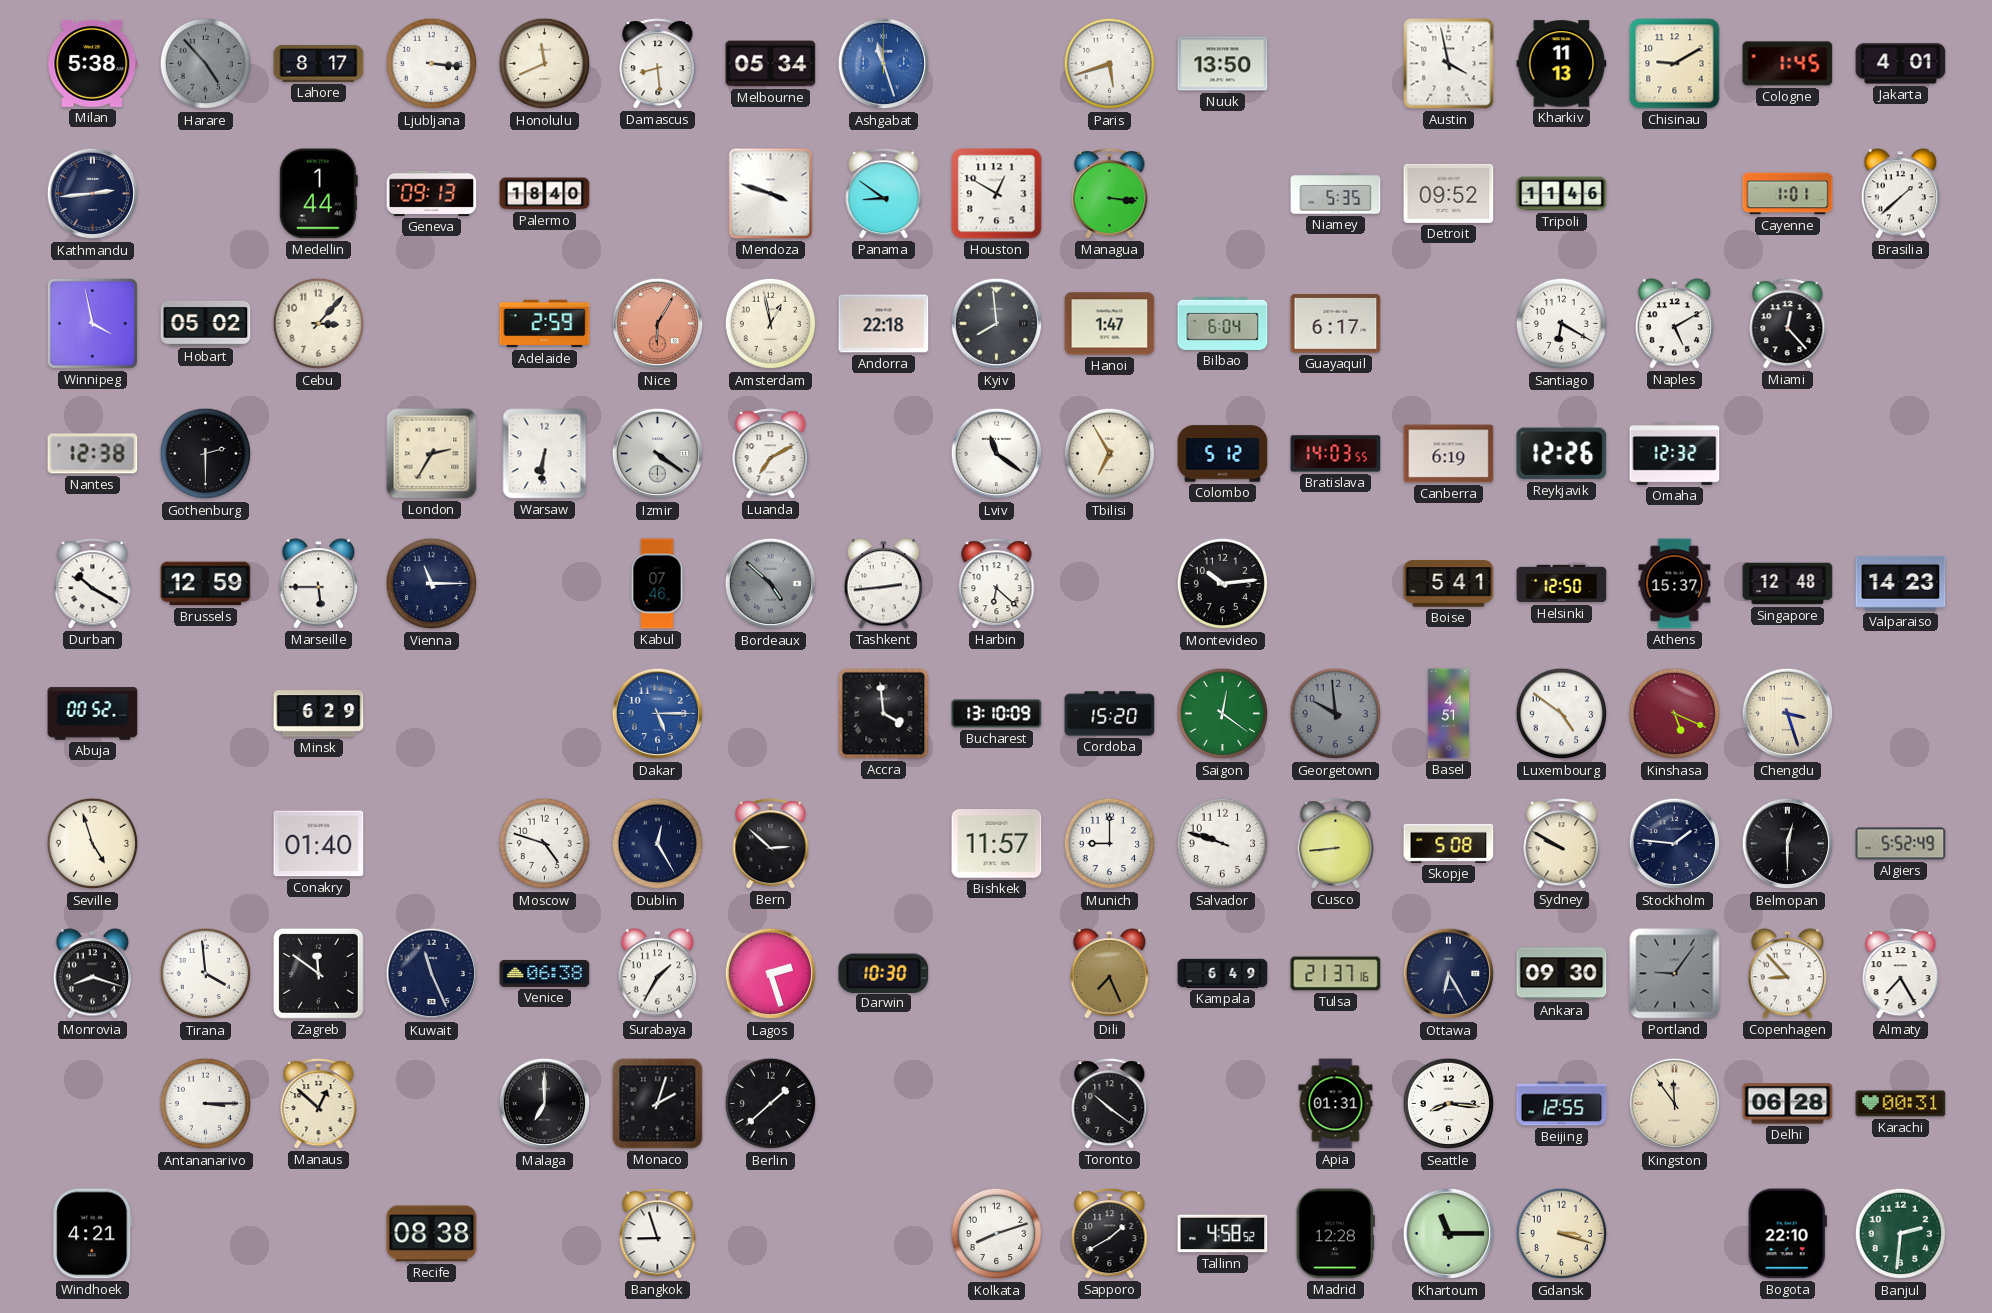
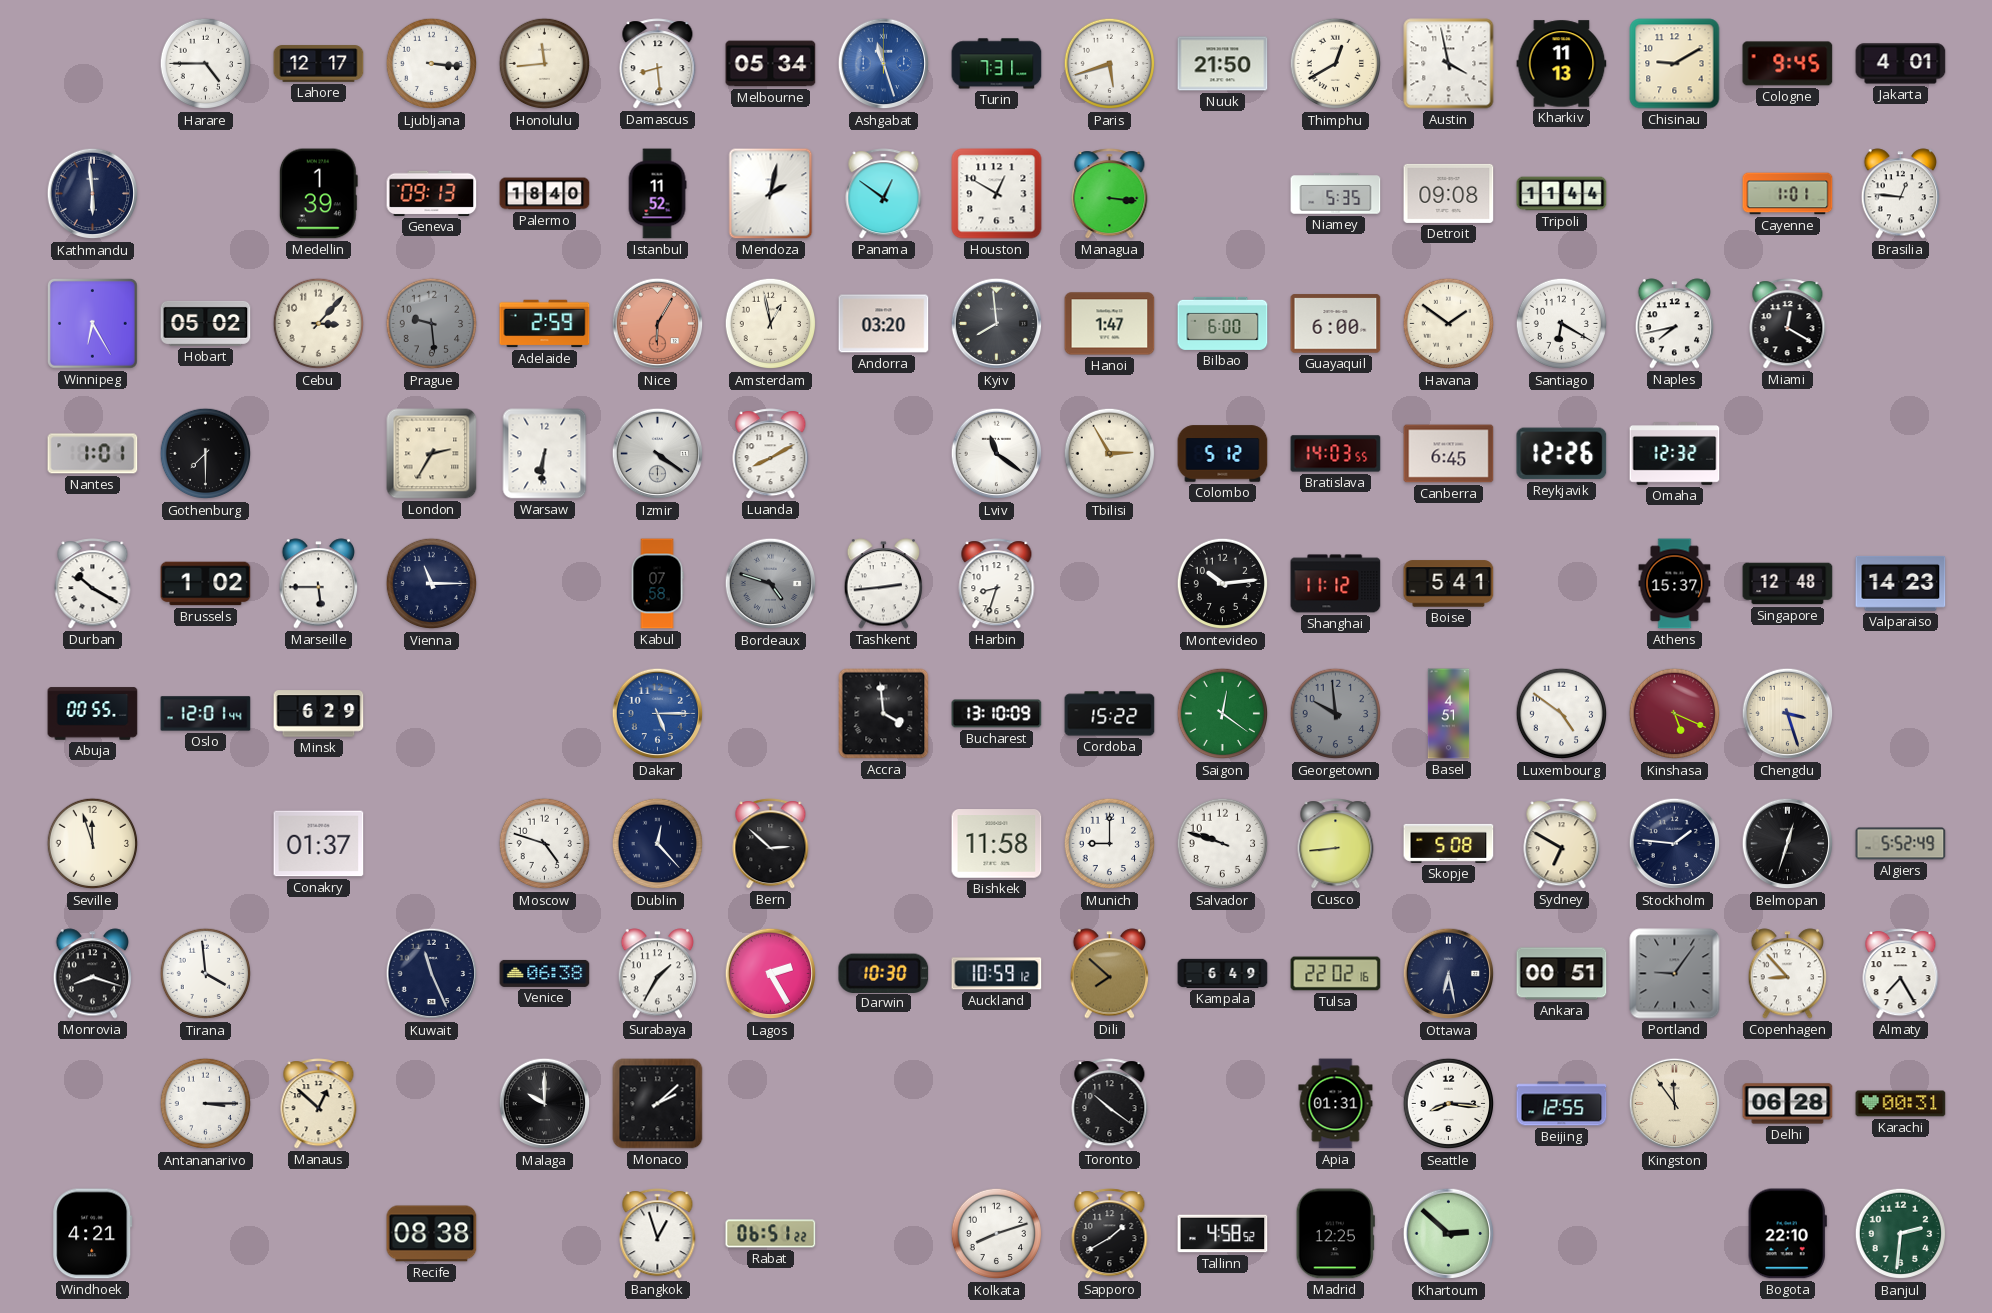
Milan: 5:38 -> none
Harare: 4:53 -> 4:45
Harare dial: grey -> white
Lahore: 8:17 -> 12:17
Honolulu: 11:41 -> 11:44
Turin: none -> 7:31
Nuuk: 13:50 -> 21:50
Thimphu: none -> 12:40
Cologne: 1:45 -> 9:45
Kathmandu: 2:44 -> 5:59
Medellin: 1:44 -> 1:39
Istanbul: none -> 11:52
Mendoza: 3:48 -> 2:02
Panama: 8:51 -> 12:51
Detroit: 09:52 -> 09:08
Tripoli: 11:46 -> 11:44
Brasilia: 1:38 -> 12:46
Winnipeg: 3:58 -> 6:25
Prague: none -> 9:29
Andorra: 22:18 -> 03:20
Bilbao: 6:04 -> 6:00
Guayaquil: 6:17 -> 6:00
Havana: none -> 1:51
Naples: 5:10 -> 7:43
Miami: 12:23 -> 12:20
Nantes: 12:38 -> 1:01
Gothenburg: 2:30 -> 7:30
Luanda: 7:10 -> 8:10
Tbilisi: 6:55 -> 2:55
Canberra: 6:19 -> 6:45
Brussels: 12:59 -> 1:02
Kabul: 07:46 -> 07:58
Bordeaux: 4:52 -> 4:48
Harbin: 6:22 -> 8:33
Shanghai: none -> 11:12
Helsinki: 12:50 -> none
Abuja: 00:52 -> 00:55
Oslo: none -> 12:01
Cordoba: 15:20 -> 15:22
Seville: 4:57 -> 11:57
Conakry: 01:40 -> 01:37
Dublin: 12:25 -> 12:23
Bishkek: 11:57 -> 11:58
Sydney: 9:50 -> 6:50
Belmopan: 12:30 -> 12:33
Zagreb: 11:51 -> none
Lagos: 2:27 -> 2:25
Auckland: none -> 10:59
Dili: 7:26 -> 7:52
Tulsa: 21:37 -> 22:02
Ottawa: 6:25 -> 6:28
Ankara: 09:30 -> 00:51
Malaga: 7:00 -> 10:00
Monaco: 2:03 -> 2:08
Berlin: 1:38 -> none
Bangkok: 8:57 -> 12:57
Rabat: none -> 06:51
Madrid: 12:28 -> 12:25
Khartoum: 11:15 -> 2:52
Gdansk: 3:18 -> none
